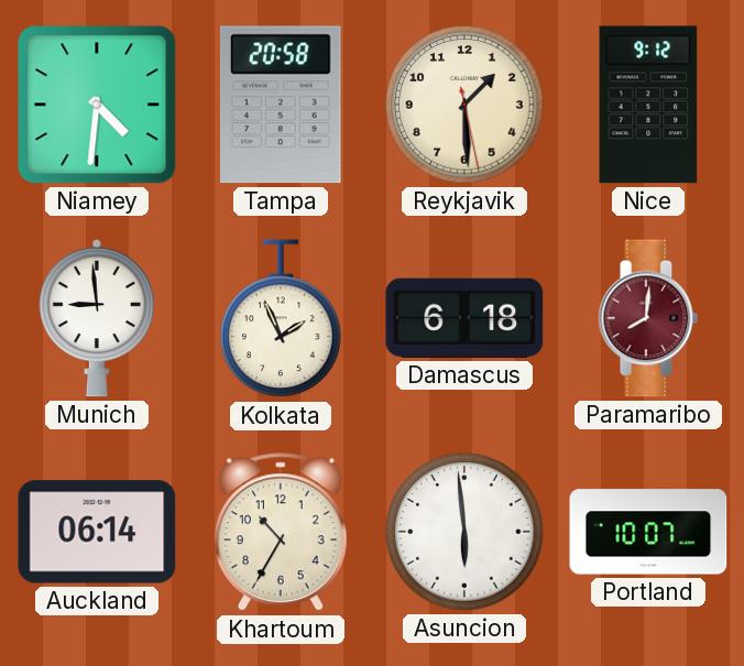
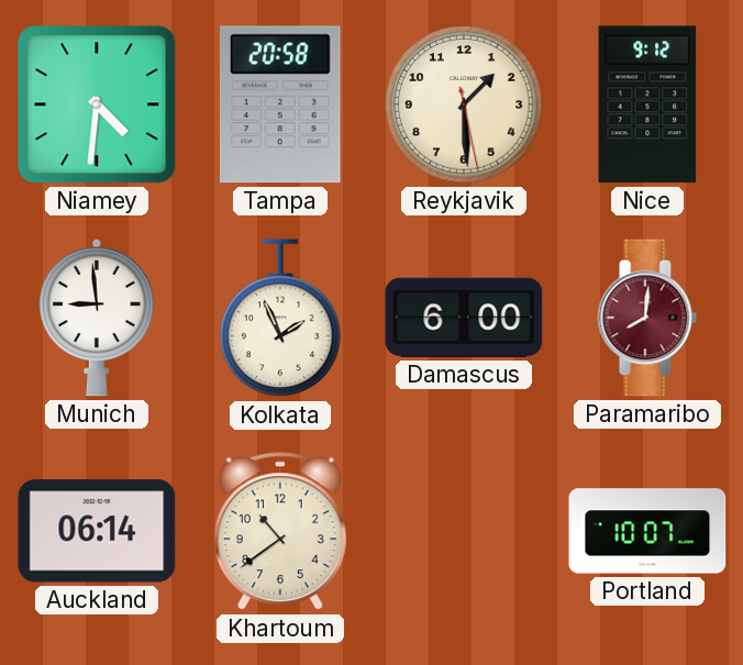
Damascus: 6:18 -> 6:00
Khartoum: 10:35 -> 10:39
Asuncion: 5:59 -> none
